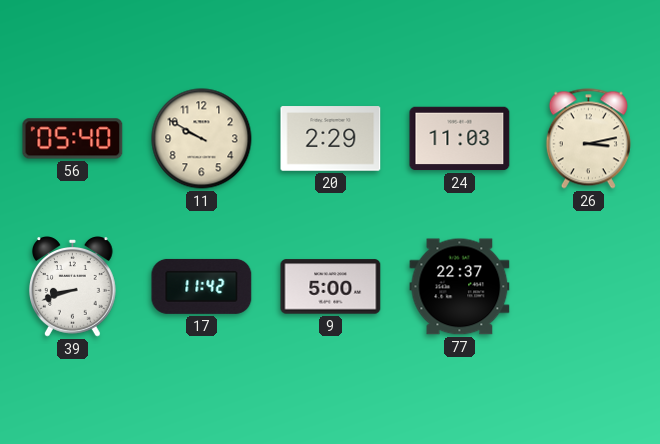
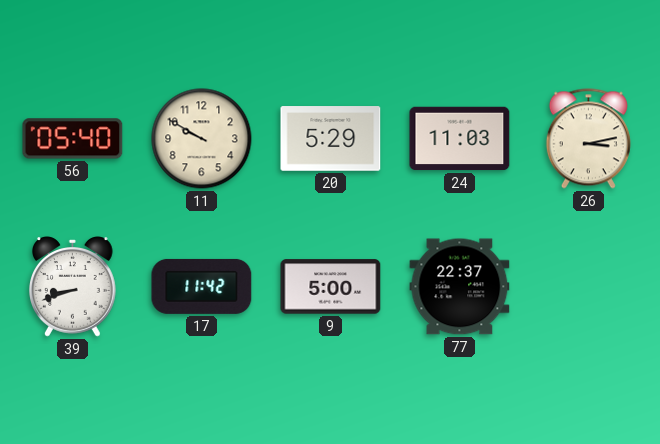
20: 2:29 -> 5:29
